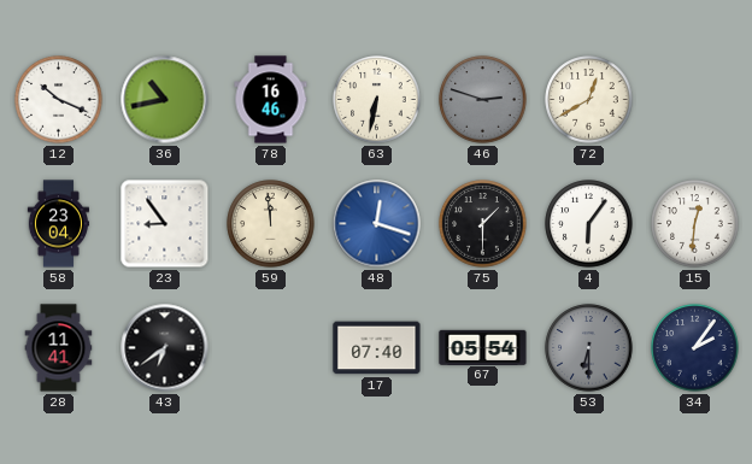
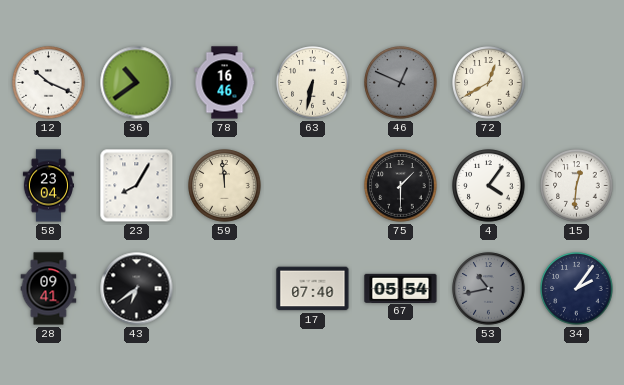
36: 10:43 -> 10:39
46: 2:48 -> 12:49
23: 8:54 -> 8:05
48: 12:18 -> none
4: 6:06 -> 4:06
28: 11:41 -> 09:41
53: 6:30 -> 10:43
